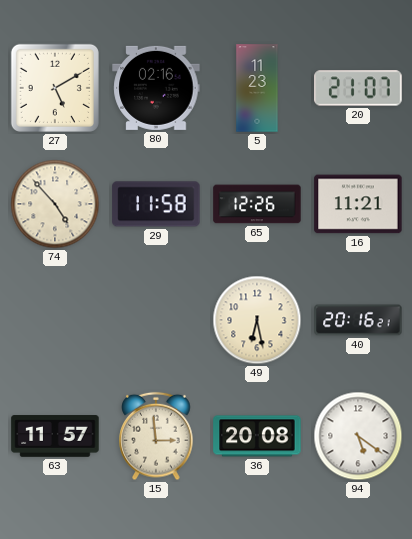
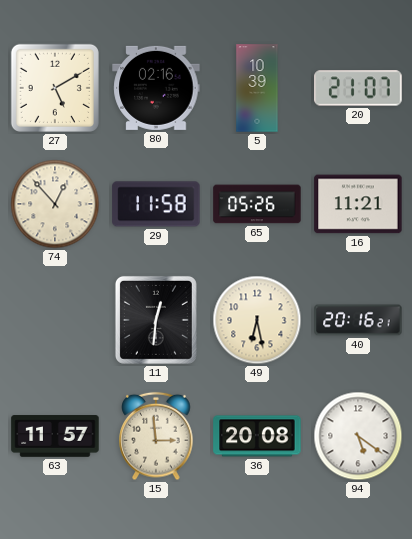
5: 11:23 -> 10:39
74: 4:53 -> 12:53
65: 12:26 -> 05:26
11: none -> 12:31
